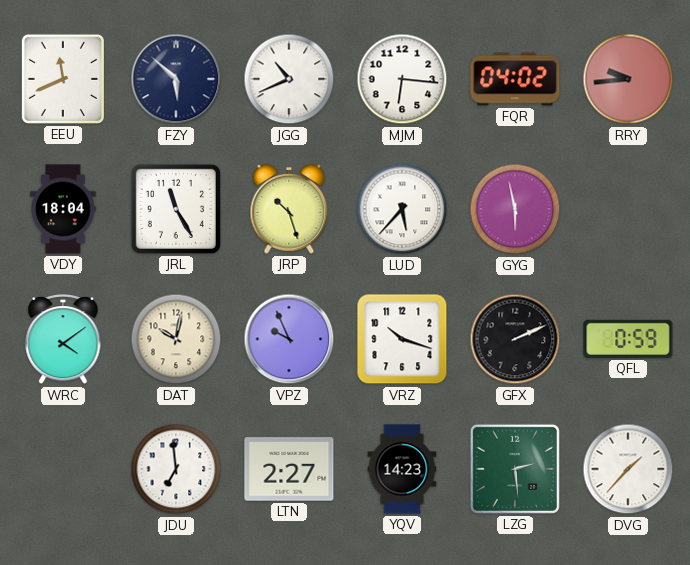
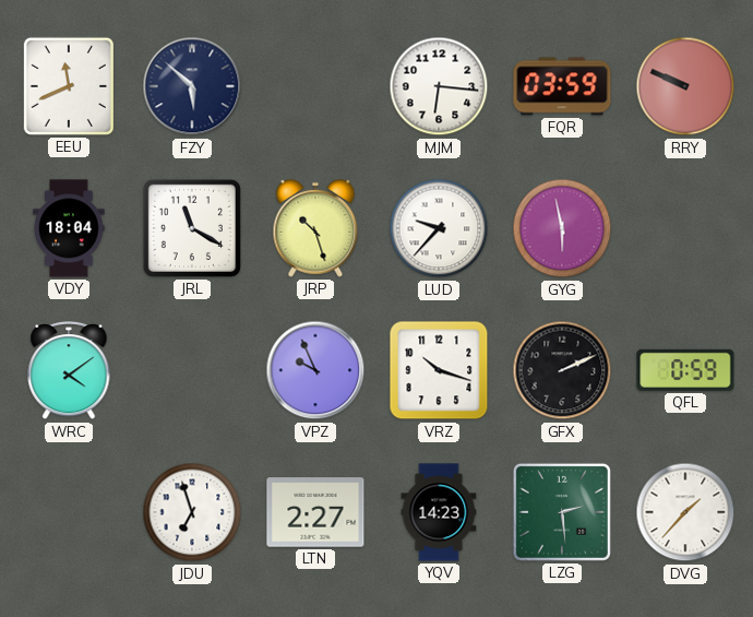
JGG: 10:41 -> none
FQR: 04:02 -> 03:59
RRY: 9:44 -> 9:49
JRL: 11:25 -> 11:20
LUD: 5:37 -> 9:37
DAT: 10:02 -> none
JDU: 6:59 -> 6:57
